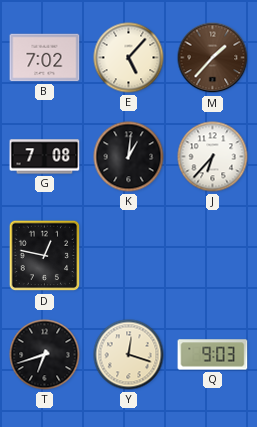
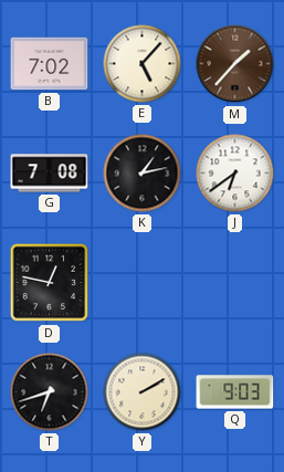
K: 1:01 -> 1:13
J: 6:37 -> 6:39
Y: 12:18 -> 2:10
